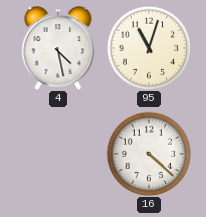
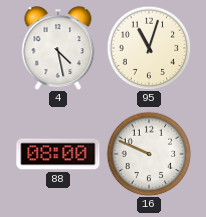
88: none -> 08:00
16: 4:22 -> 9:49
